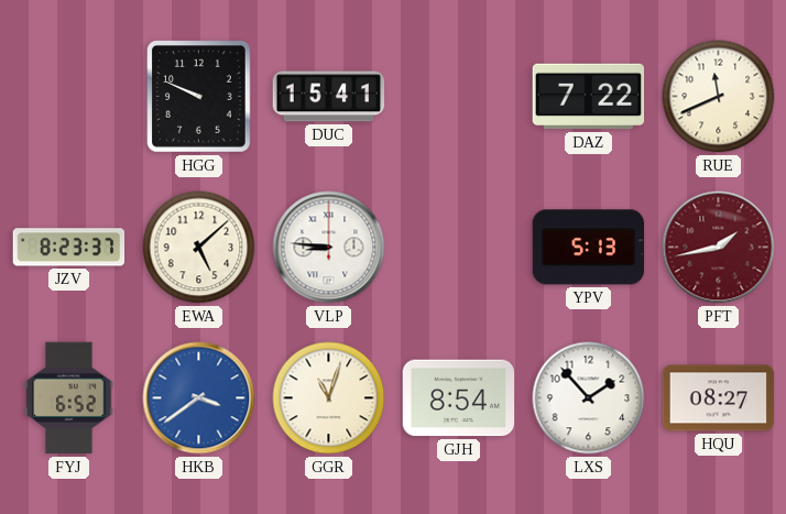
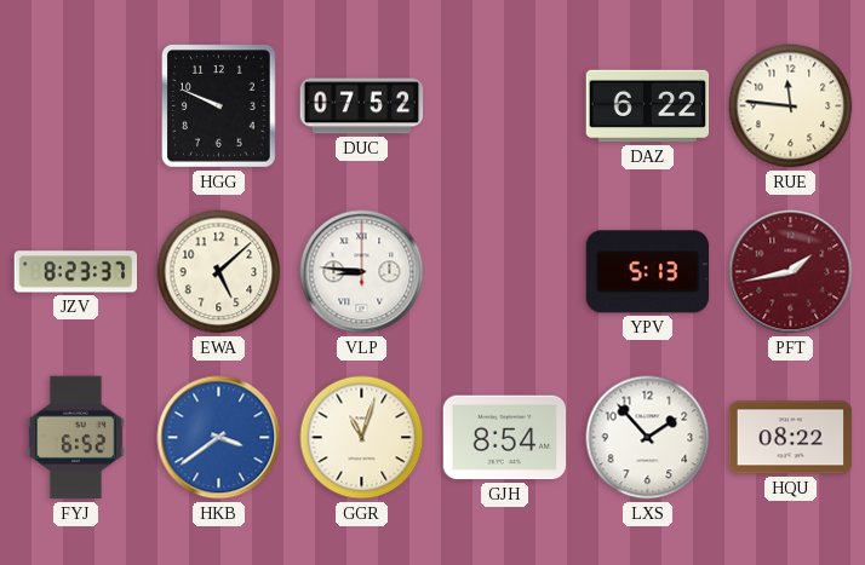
DUC: 15:41 -> 07:52
DAZ: 7:22 -> 6:22
RUE: 11:41 -> 11:46
HQU: 08:27 -> 08:22
